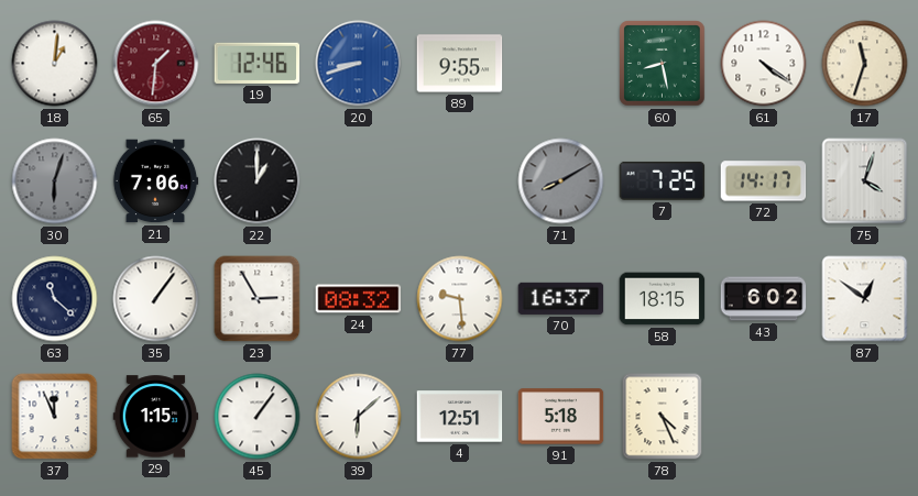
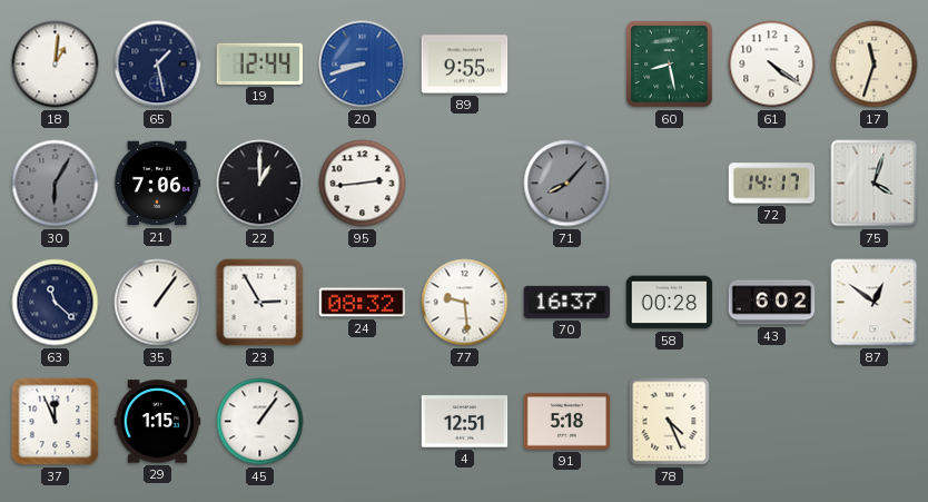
65: 1:31 -> 1:28
65 dial: burgundy -> navy
19: 12:46 -> 12:44
30: 6:03 -> 6:05
95: none -> 2:44
71: 8:10 -> 8:07
7: 7:25 -> none
58: 18:15 -> 00:28
39: 6:08 -> none
